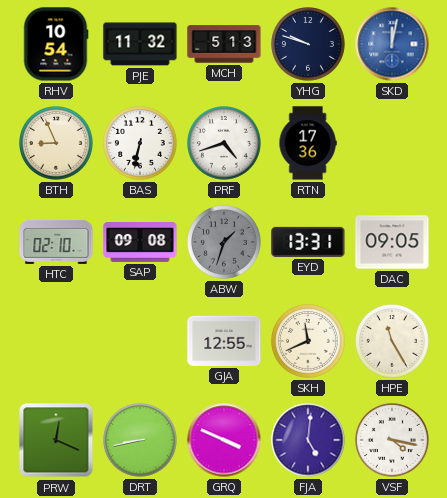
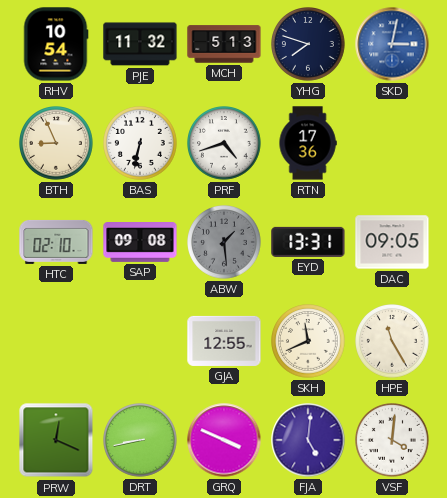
YHG: 9:48 -> 7:48
SKD: 12:02 -> 3:02
ABW: 1:33 -> 1:29
VSF: 4:17 -> 4:01
